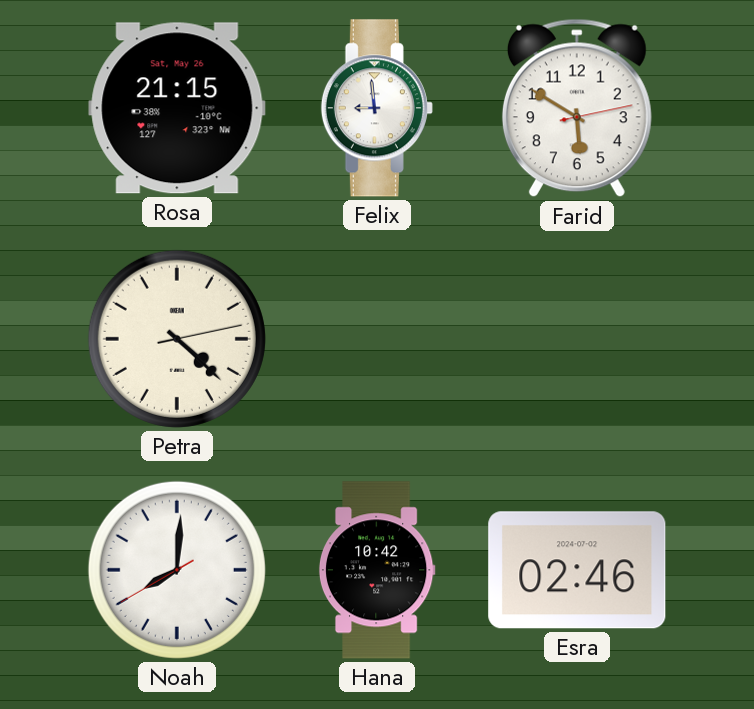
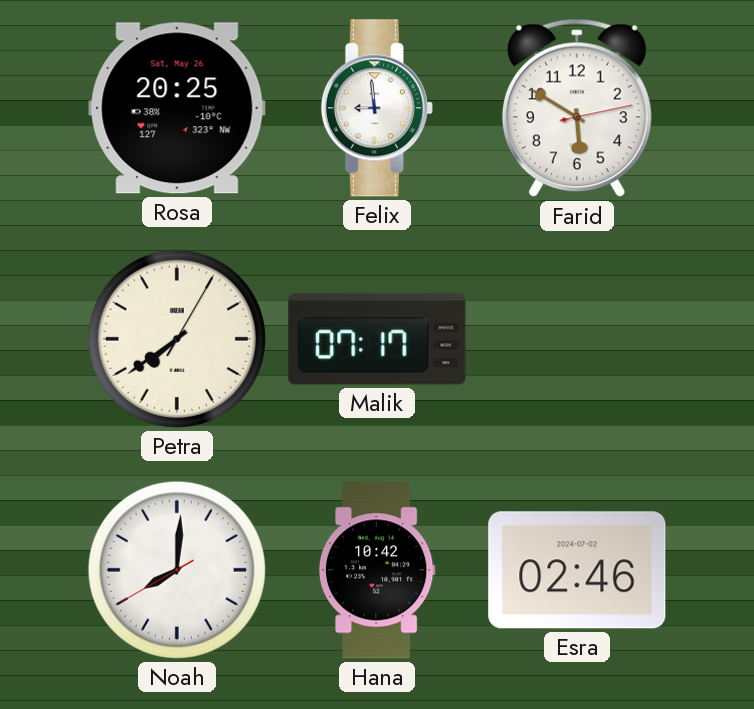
Rosa: 21:15 -> 20:25
Petra: 4:22 -> 7:39
Malik: none -> 07:17
